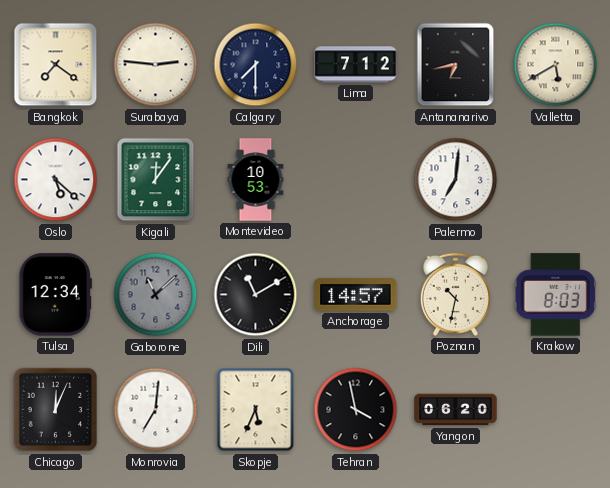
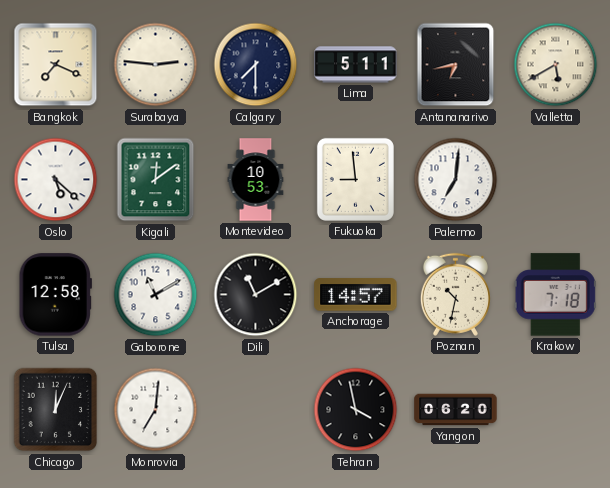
Bangkok: 7:21 -> 7:19
Lima: 7:12 -> 5:11
Kigali: 12:06 -> 12:09
Fukuoka: none -> 8:59
Tulsa: 12:34 -> 12:58
Gaborone: 11:08 -> 11:10
Gaborone dial: grey -> white
Krakow: 8:03 -> 7:18
Skopje: 5:34 -> none
